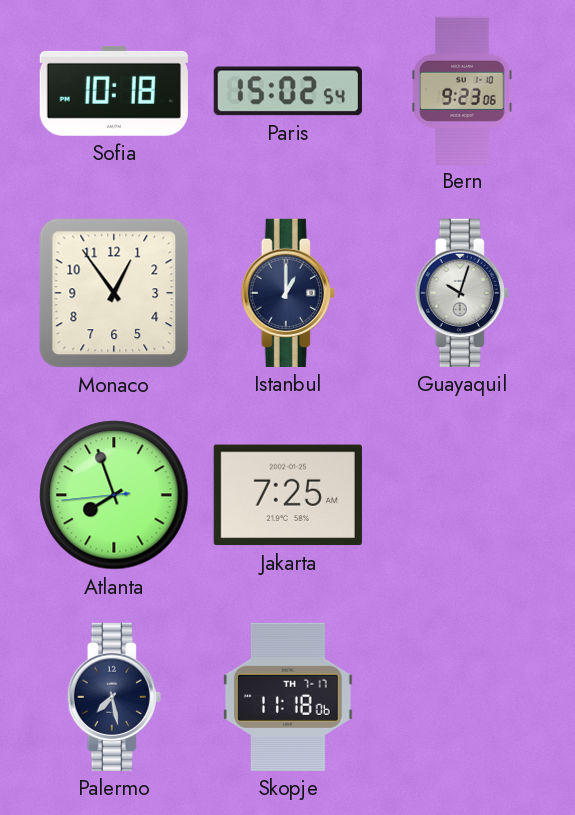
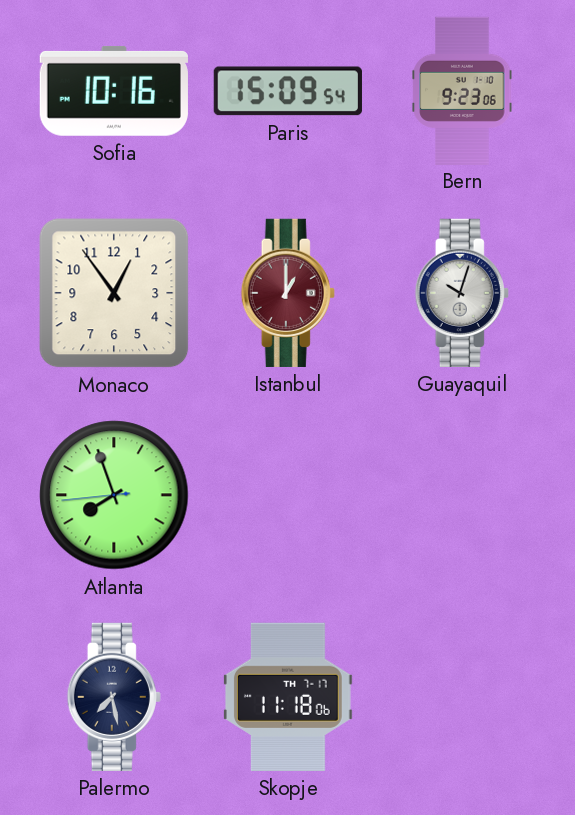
Sofia: 10:18 -> 10:16
Paris: 15:02 -> 15:09
Istanbul dial: navy -> burgundy
Jakarta: 7:25 -> none
